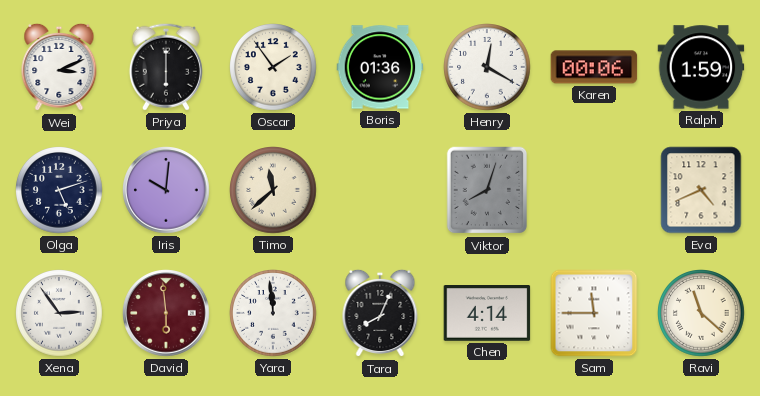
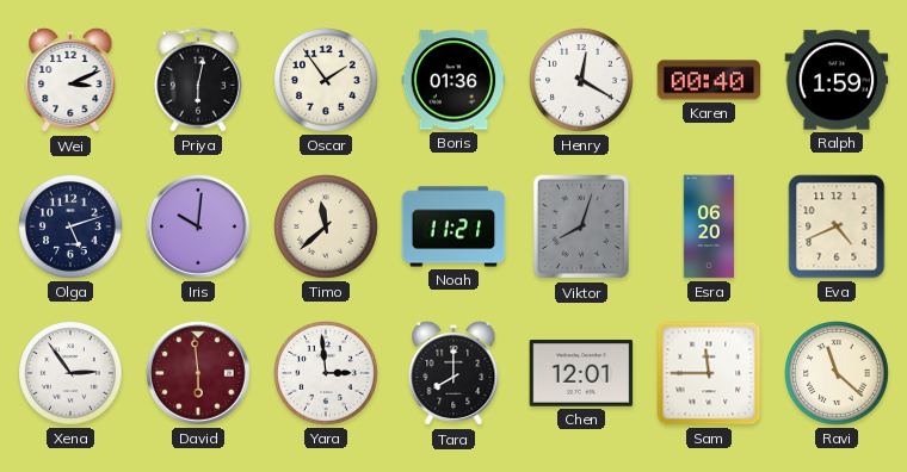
Priya: 6:00 -> 6:02
Karen: 00:06 -> 00:40
Noah: none -> 11:21
Esra: none -> 06:20
Yara: 11:59 -> 2:59
Tara: 8:04 -> 8:00
Chen: 4:14 -> 12:01
